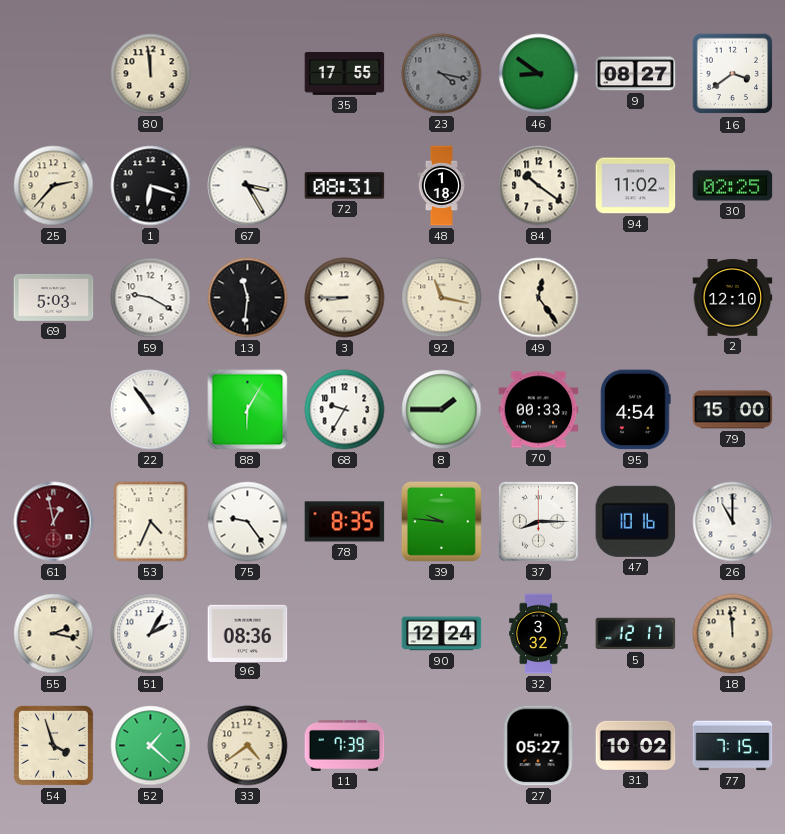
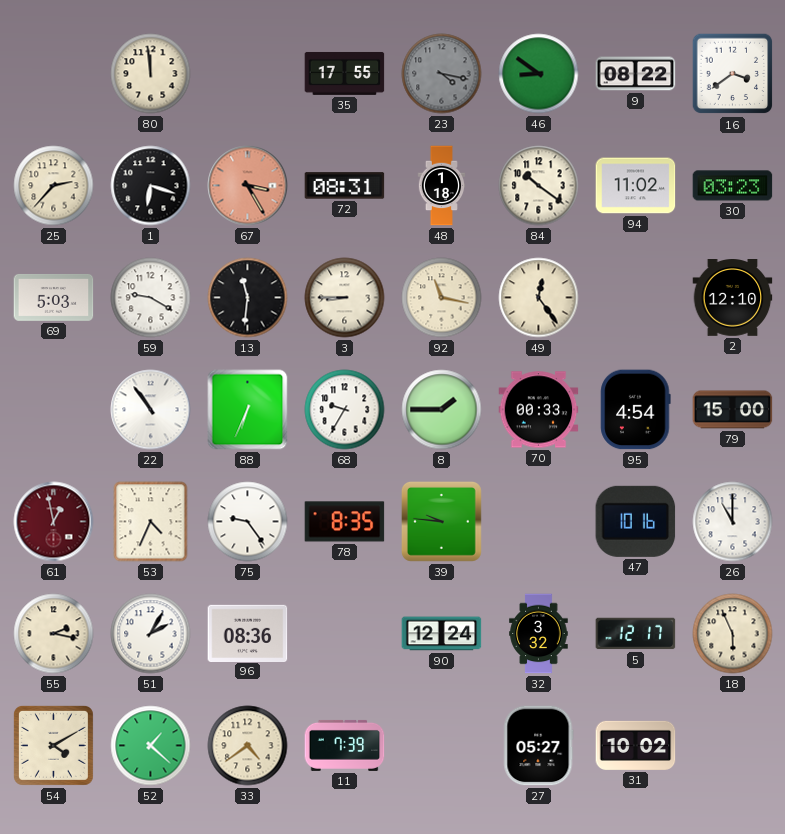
9: 08:27 -> 08:22
67 dial: white -> salmon
30: 02:25 -> 03:23
88: 6:05 -> 6:34
37: 8:15 -> none
18: 11:59 -> 5:56
54: 3:57 -> 4:10
77: 7:15 -> none
